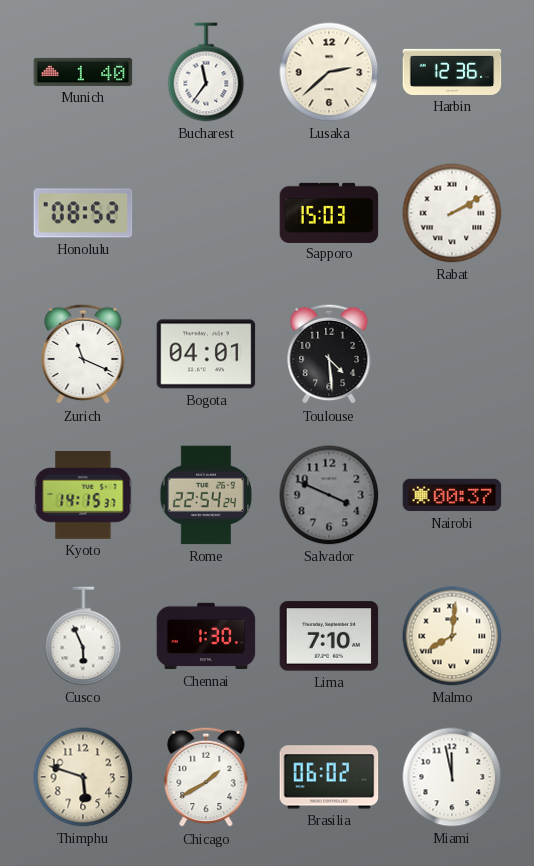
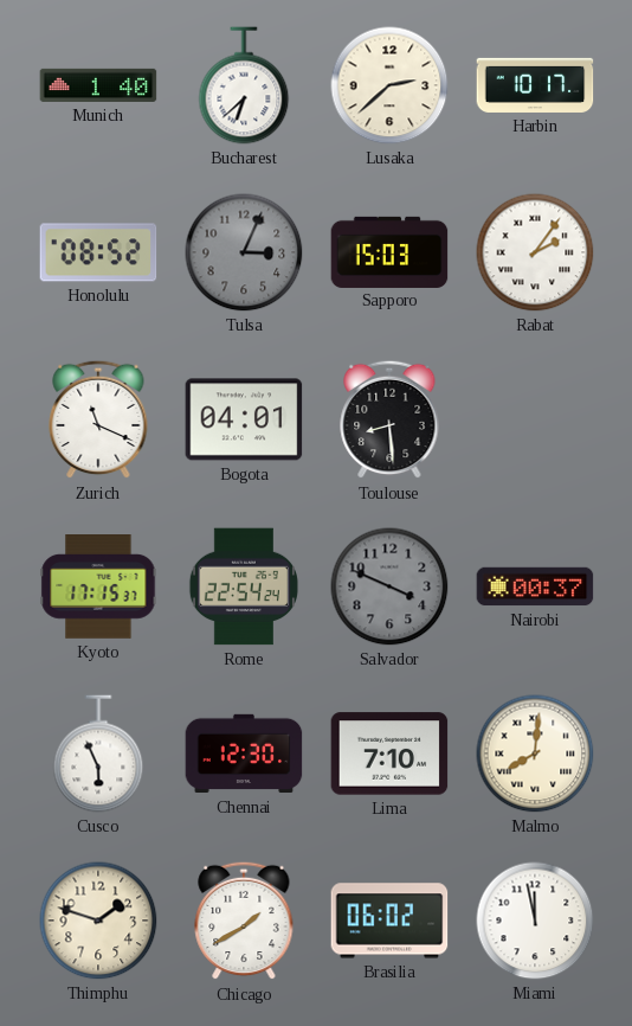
Bucharest: 11:36 -> 6:38
Harbin: 12:36 -> 10:17
Tulsa: none -> 3:04
Rabat: 2:10 -> 2:06
Toulouse: 4:29 -> 8:29
Kyoto: 14:15 -> 17:15
Chennai: 1:30 -> 12:30
Thimphu: 5:48 -> 1:48
